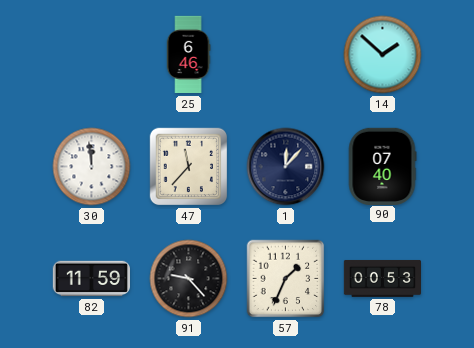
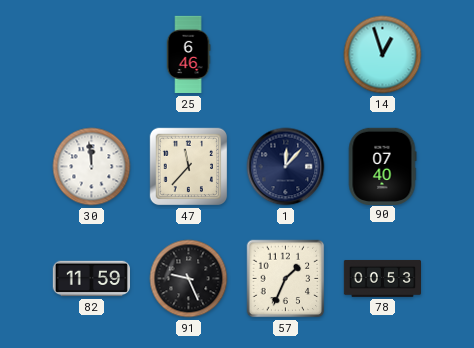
14: 1:52 -> 12:57
91: 9:23 -> 9:26
